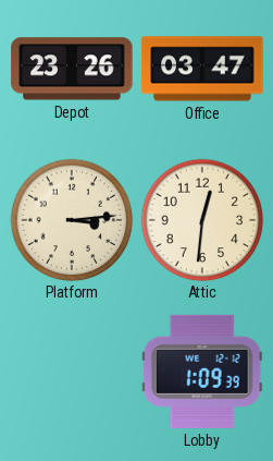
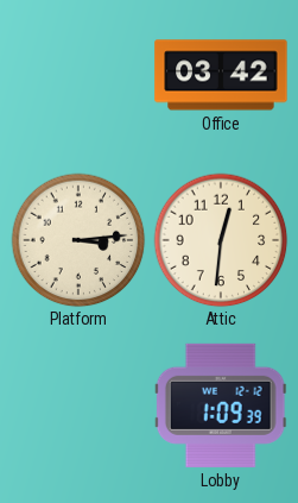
Depot: 23:26 -> none
Office: 03:47 -> 03:42
